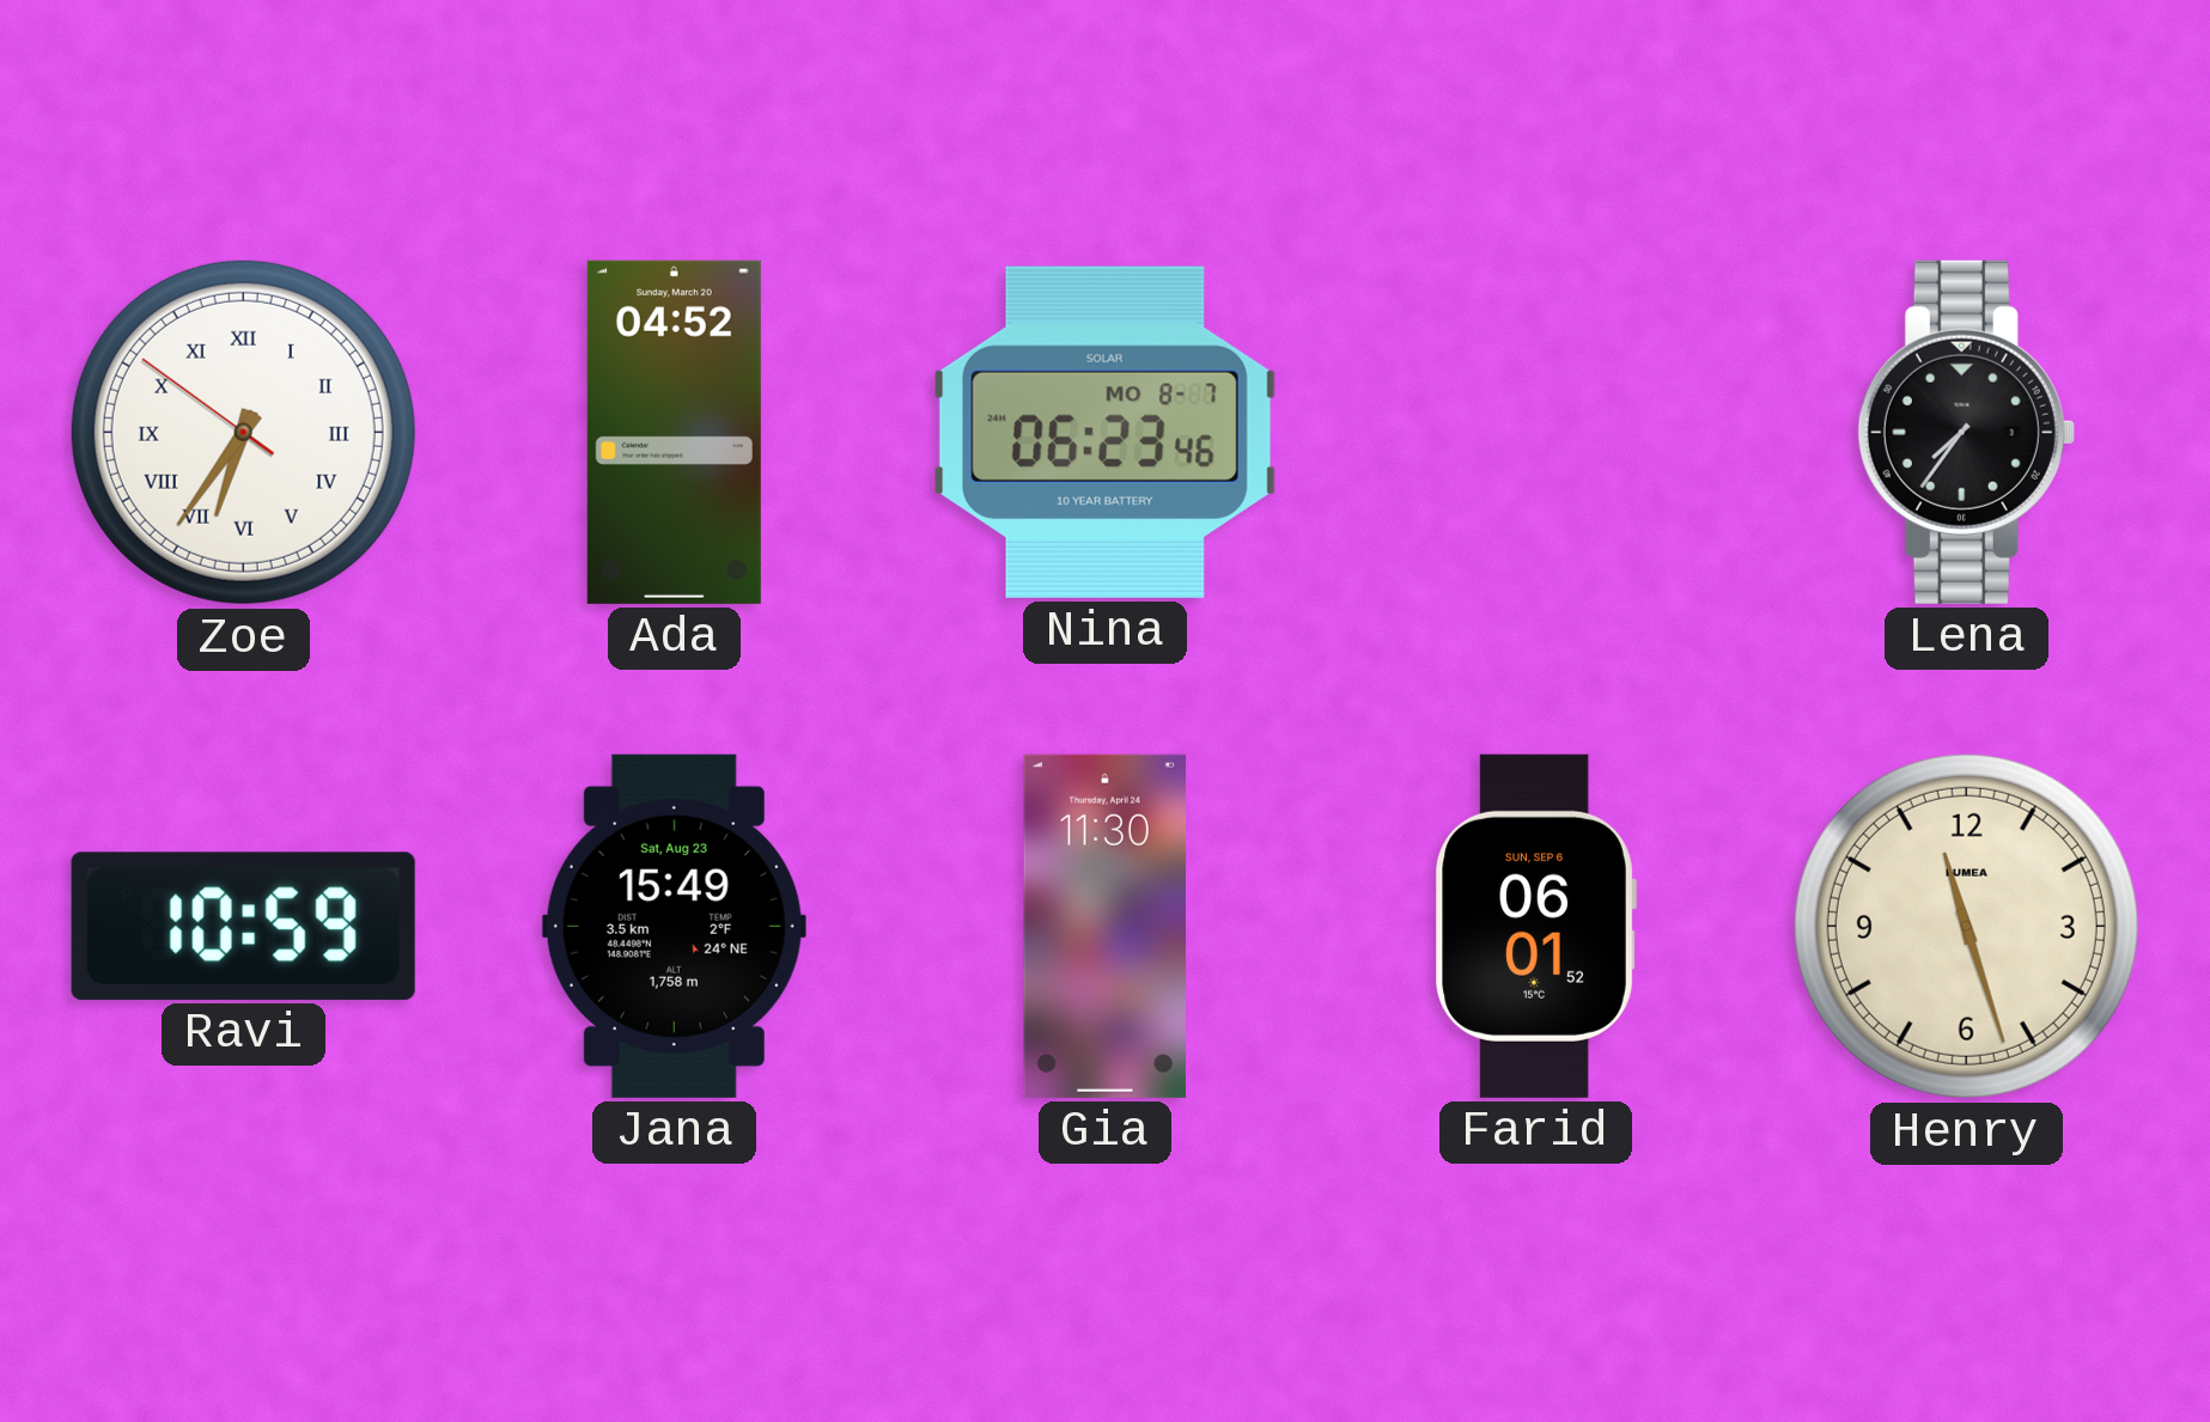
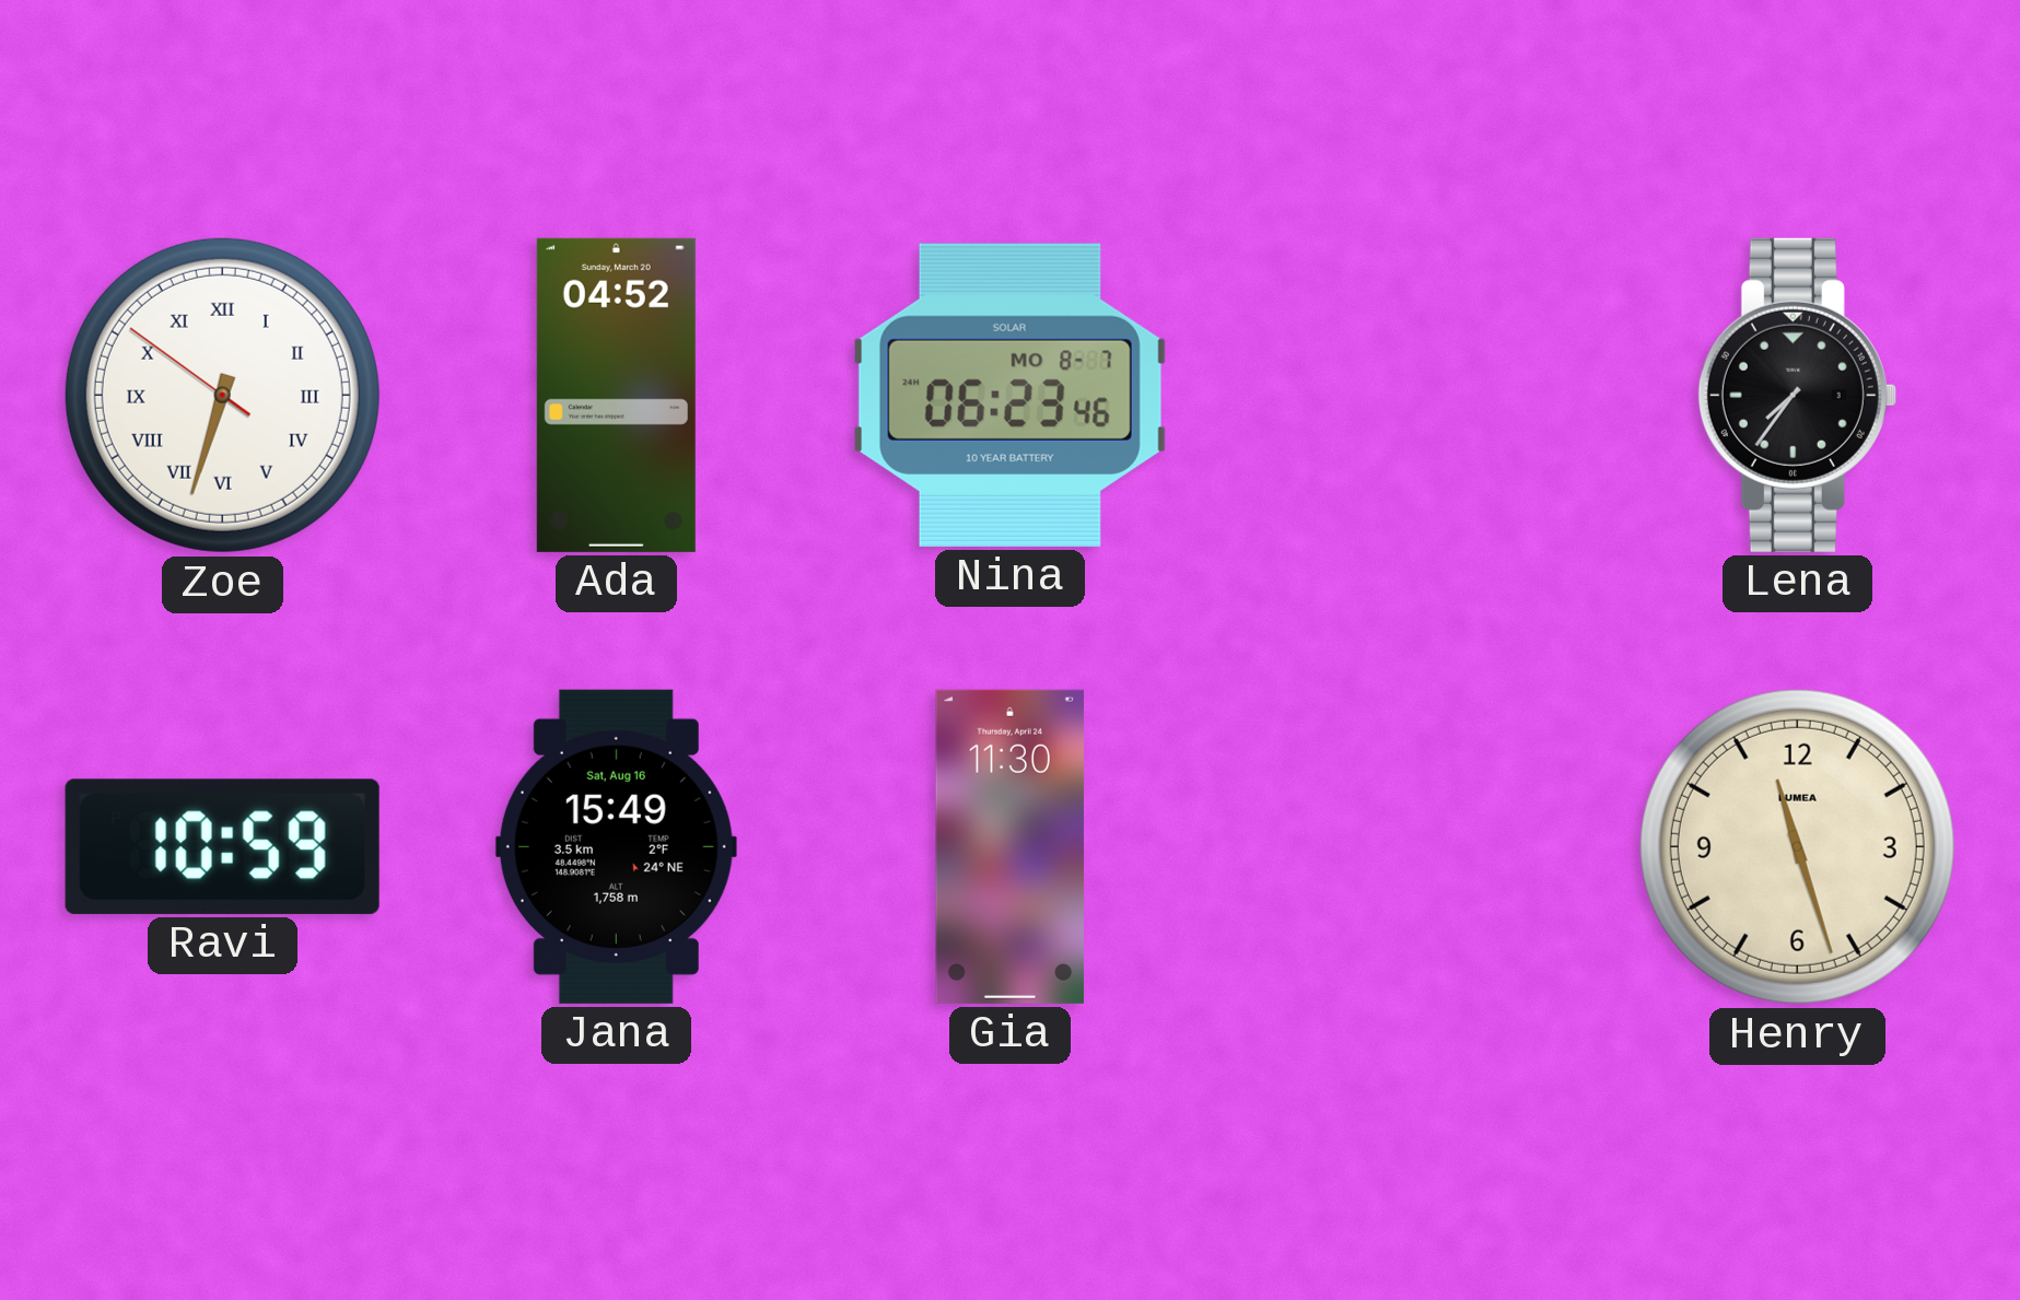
Zoe: 6:35 -> 6:32
Jana date: Sat, Aug 23 -> Sat, Aug 16
Farid: 06:01 -> none
